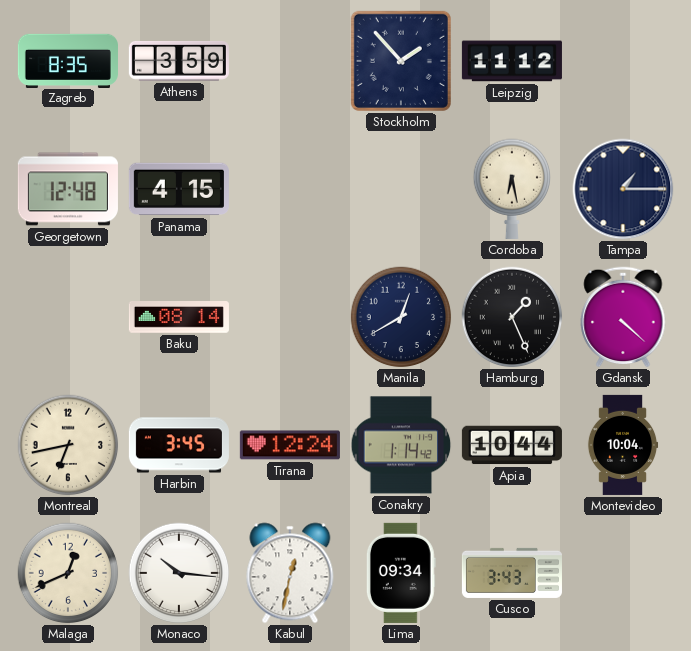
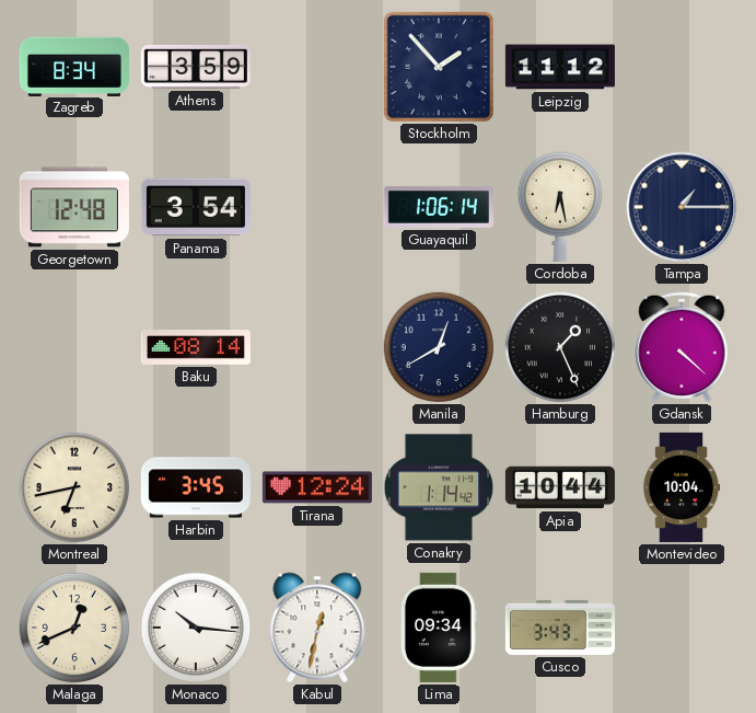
Zagreb: 8:35 -> 8:34
Panama: 4:15 -> 3:54
Guayaquil: none -> 1:06
